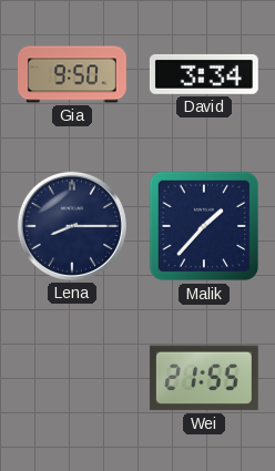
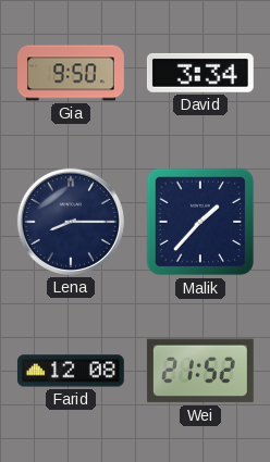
Farid: none -> 12:08
Wei: 21:55 -> 21:52
